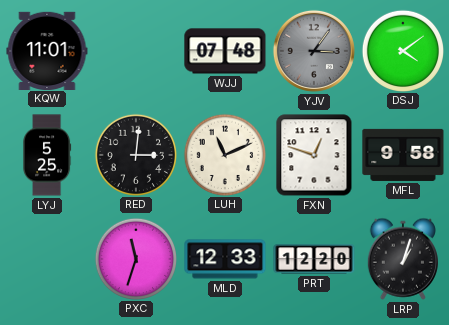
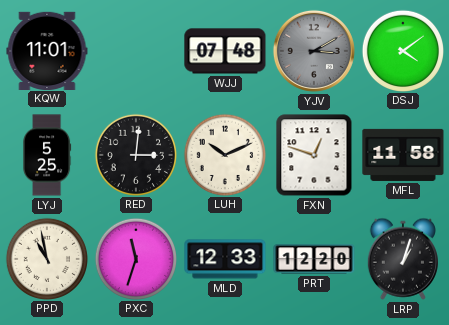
YJV: 3:06 -> 3:10
LUH: 11:11 -> 10:11
MFL: 9:58 -> 11:58
PPD: none -> 10:58
